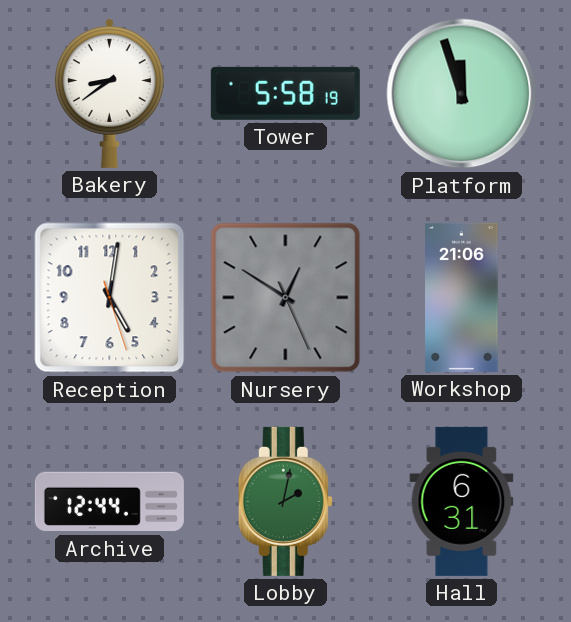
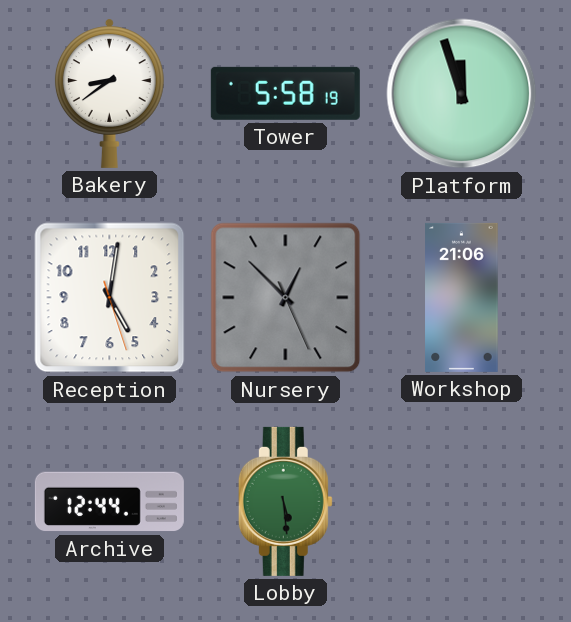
Nursery: 12:50 -> 12:52
Lobby: 2:02 -> 5:29
Hall: 6:31 -> none
